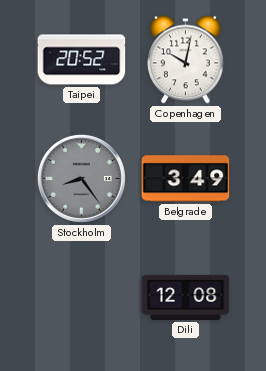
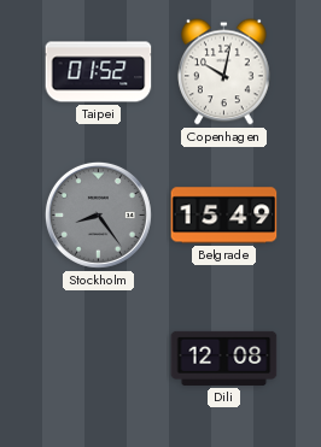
Taipei: 20:52 -> 01:52
Belgrade: 3:49 -> 15:49
